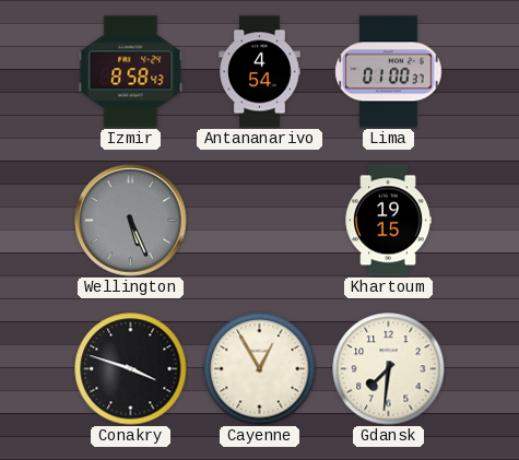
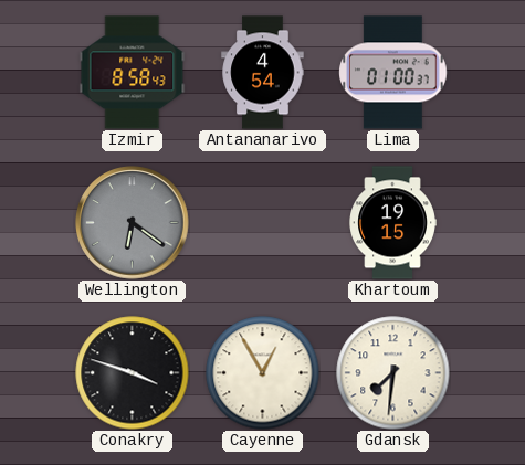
Wellington: 5:26 -> 6:21
